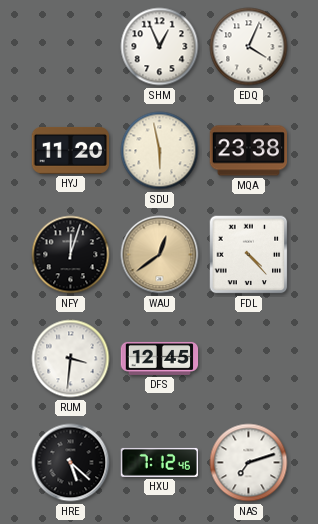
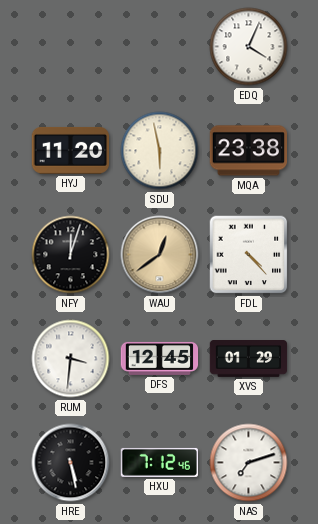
SHM: 12:56 -> none
XVS: none -> 01:29
HRE: 5:22 -> 5:28
